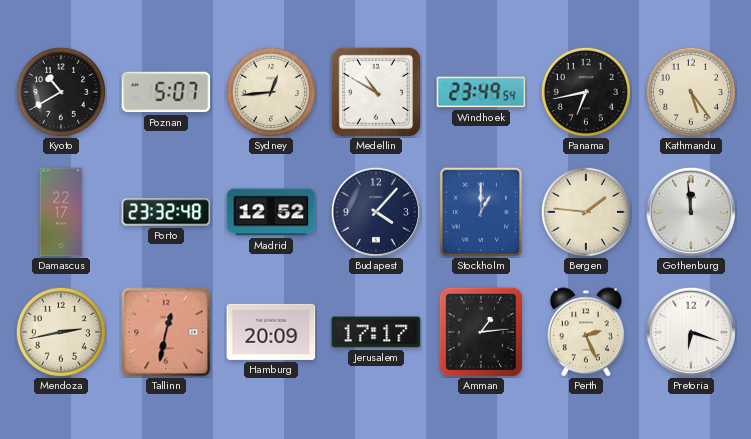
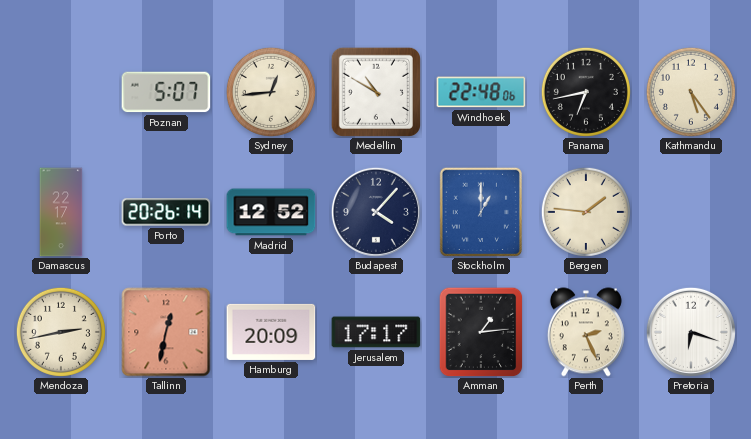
Kyoto: 10:40 -> none
Windhoek: 23:49 -> 22:48
Porto: 23:32 -> 20:26
Gothenburg: 11:59 -> none
